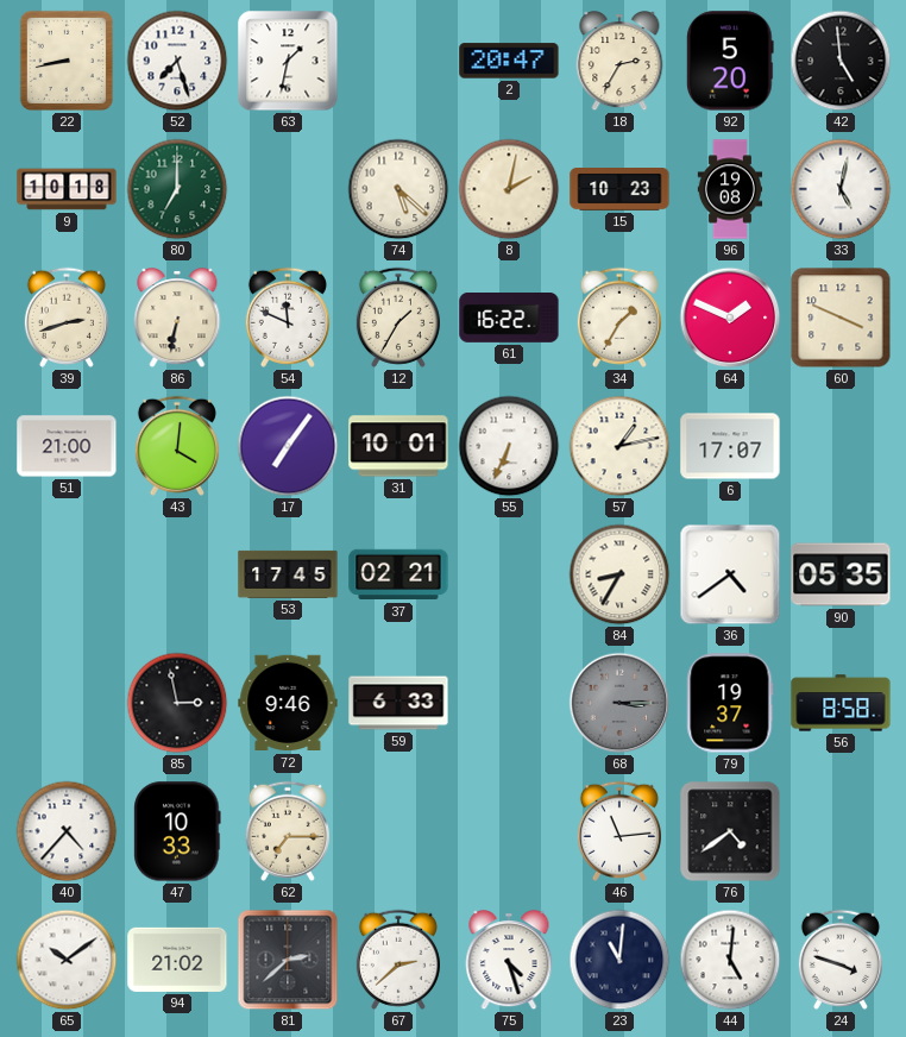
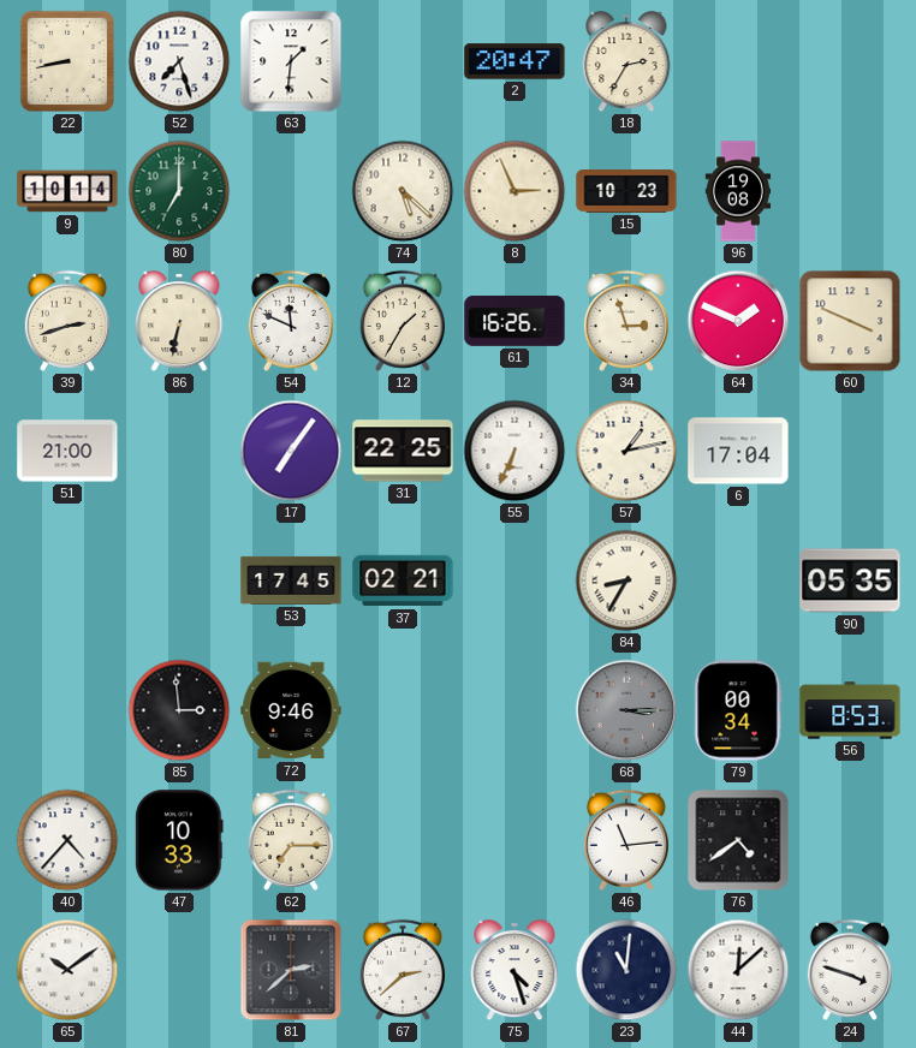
63: 1:32 -> 1:31
92: 5:20 -> none
42: 4:59 -> none
9: 10:18 -> 10:14
8: 2:02 -> 2:56
33: 5:02 -> none
61: 16:22 -> 16:26
34: 1:35 -> 2:57
43: 4:01 -> none
31: 10:01 -> 22:25
6: 17:07 -> 17:04
36: 4:39 -> none
85: 2:58 -> 2:59
59: 6:33 -> none
79: 19:37 -> 00:34
56: 8:58 -> 8:53
94: 21:02 -> none
44: 5:01 -> 12:08
